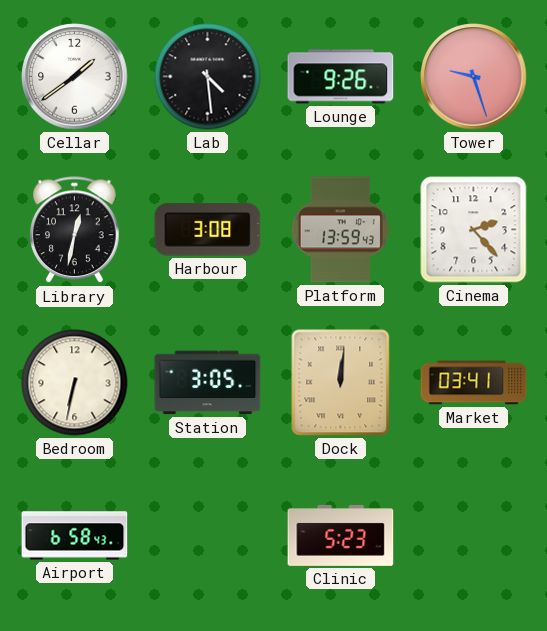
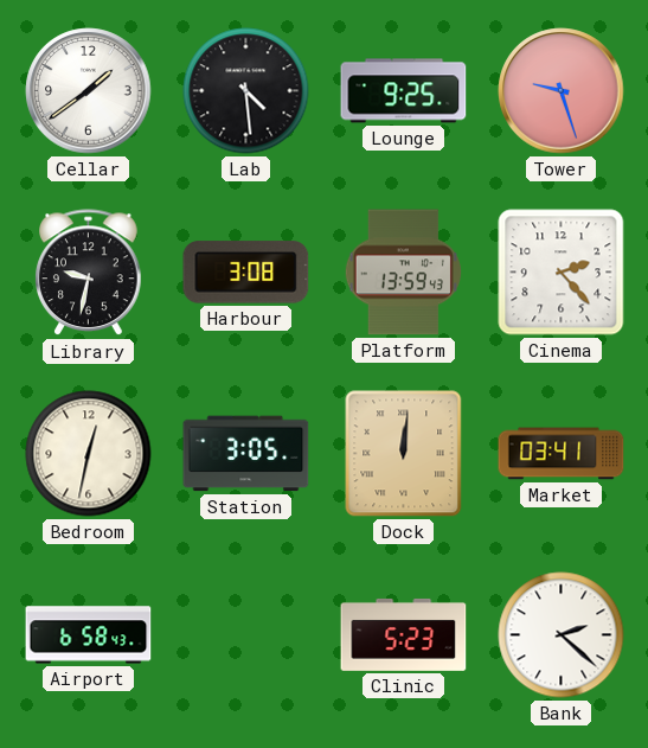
Lounge: 9:26 -> 9:25
Library: 12:32 -> 9:32
Bedroom: 6:32 -> 12:32
Bank: none -> 2:22
